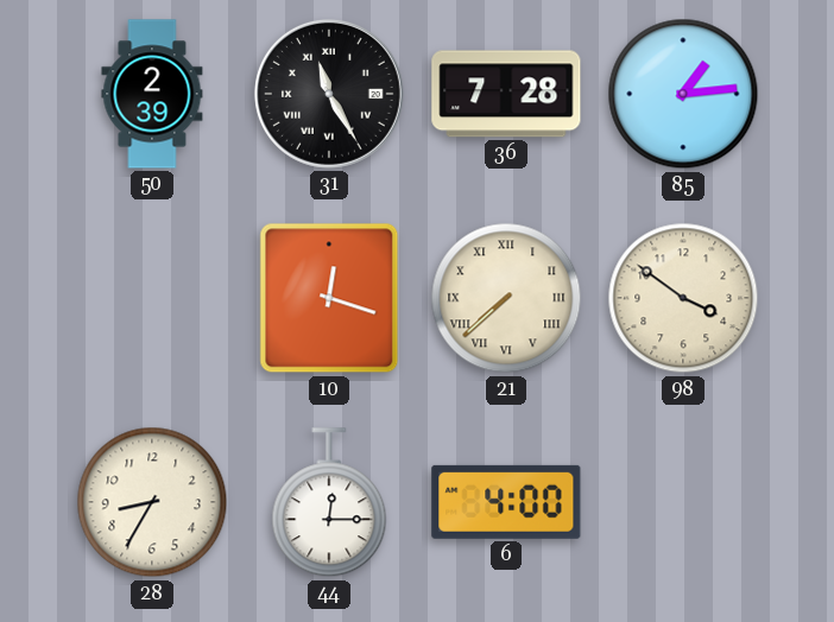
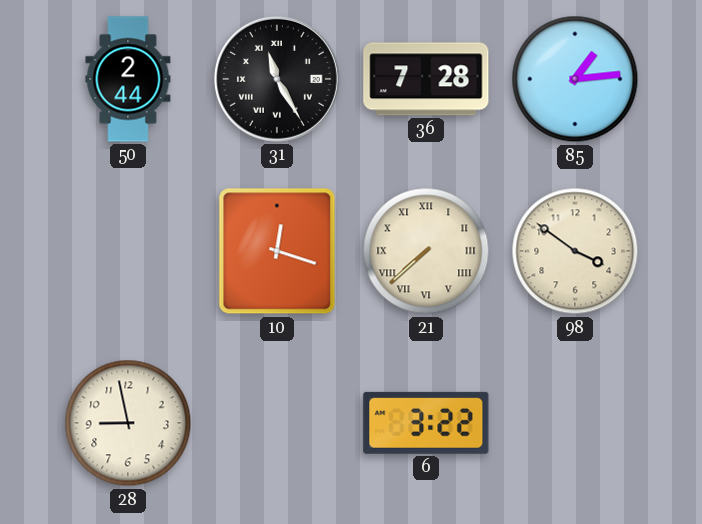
50: 2:39 -> 2:44
28: 8:35 -> 8:58
44: 12:15 -> none
6: 4:00 -> 3:22
